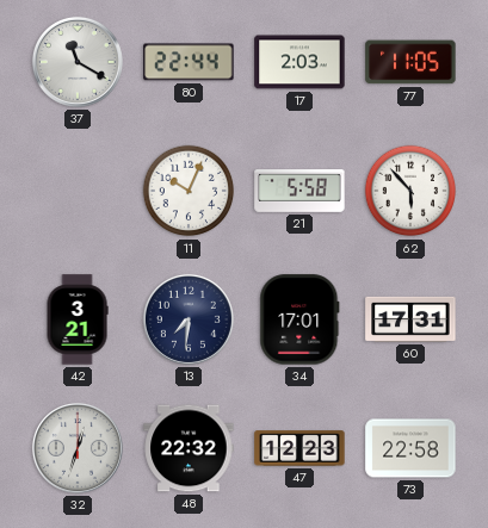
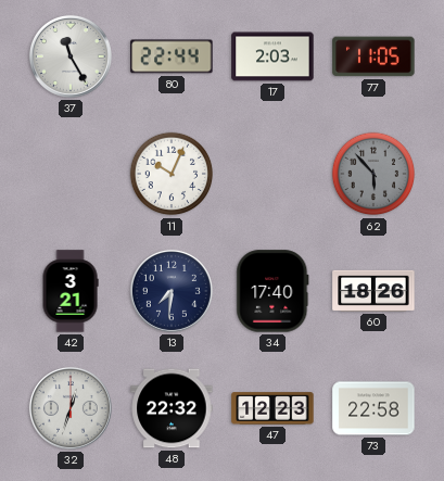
37: 11:20 -> 11:25
21: 5:58 -> none
62 dial: white -> grey
34: 17:01 -> 17:40
60: 17:31 -> 18:26
